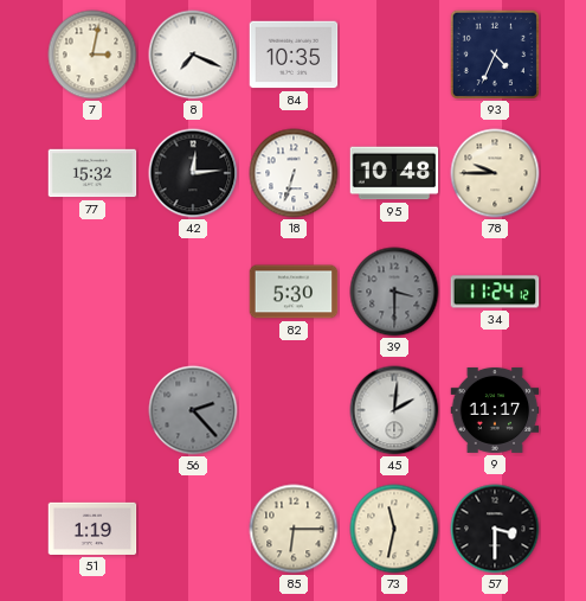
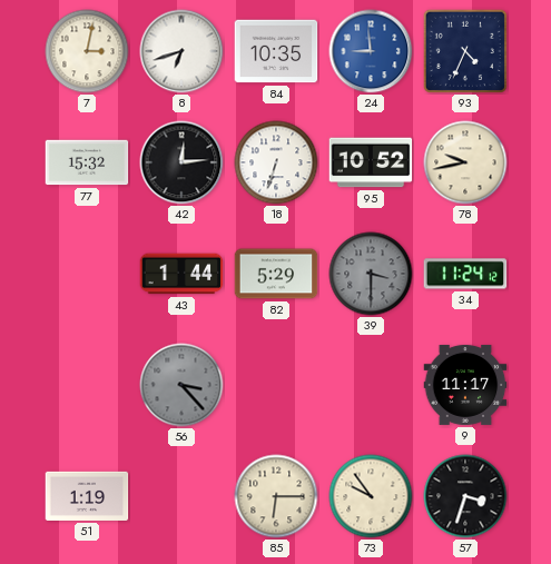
8: 7:19 -> 6:42
24: none -> 8:59
95: 10:48 -> 10:52
78: 9:45 -> 9:43
43: none -> 1:44
82: 5:30 -> 5:29
56: 2:23 -> 3:23
45: 2:01 -> none
73: 11:32 -> 9:54
57: 3:30 -> 3:33
